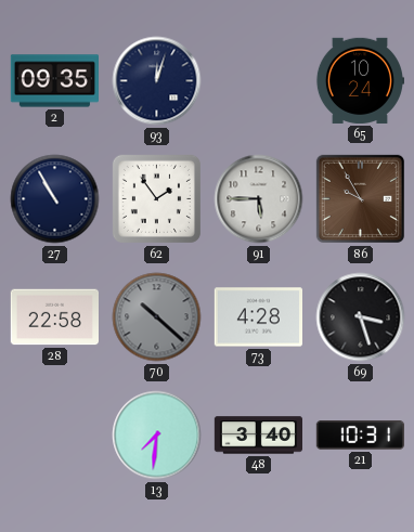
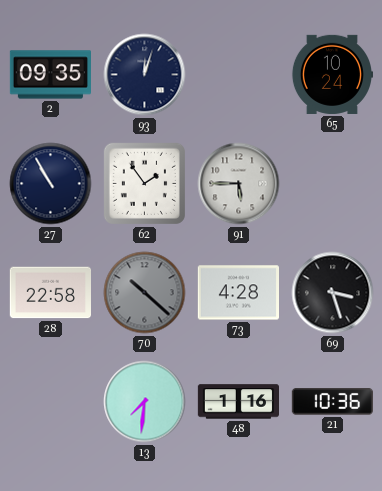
86: 9:55 -> none
48: 3:40 -> 1:16
21: 10:31 -> 10:36
